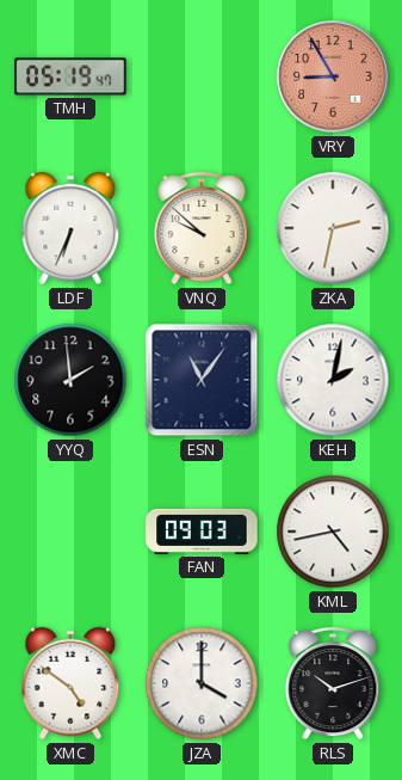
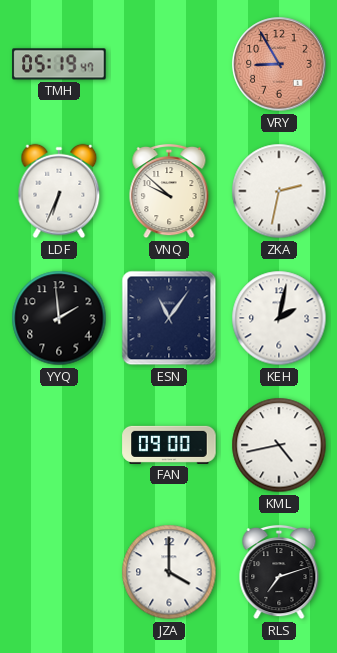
FAN: 09:03 -> 09:00
XMC: 4:51 -> none
RLS: 10:12 -> 7:12
